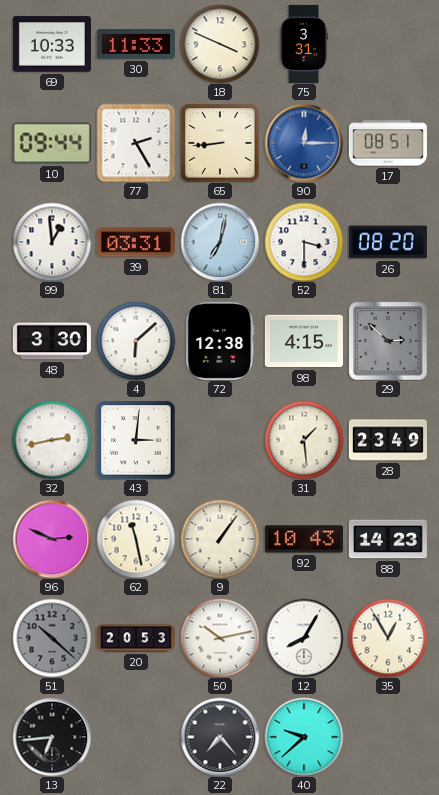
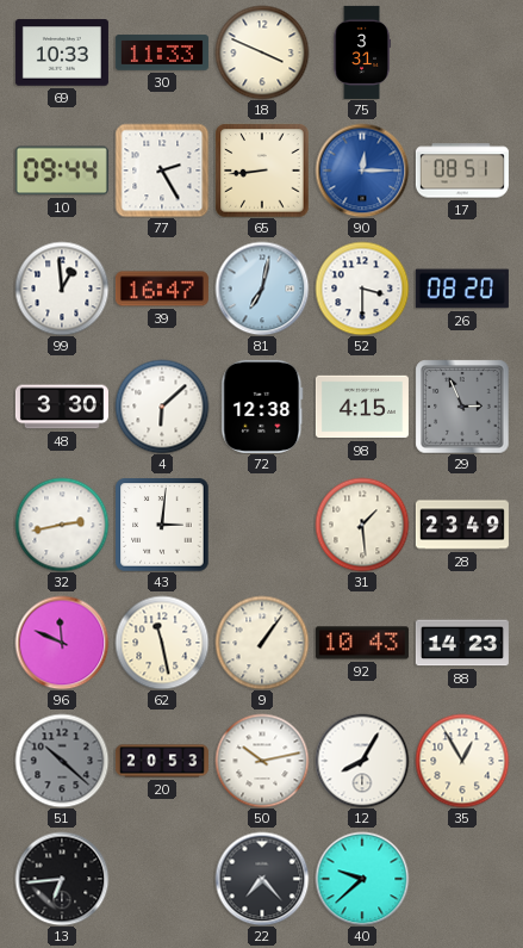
39: 03:31 -> 16:47
29: 2:52 -> 2:56
96: 2:49 -> 11:49
